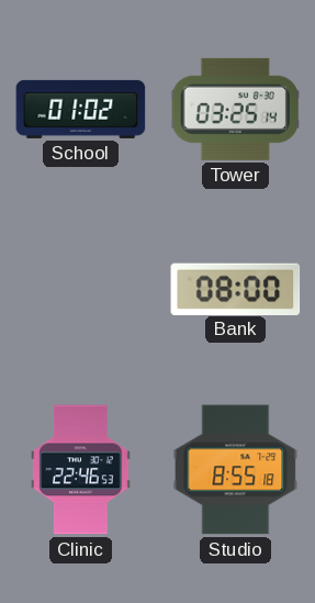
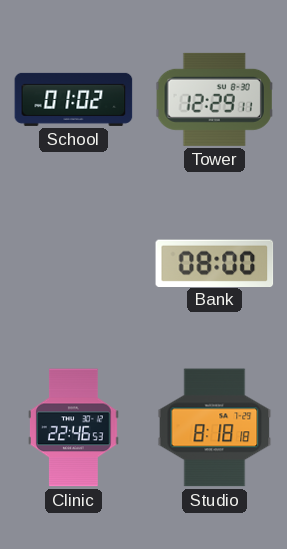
Tower: 03:25 -> 12:29
Studio: 8:55 -> 8:18
